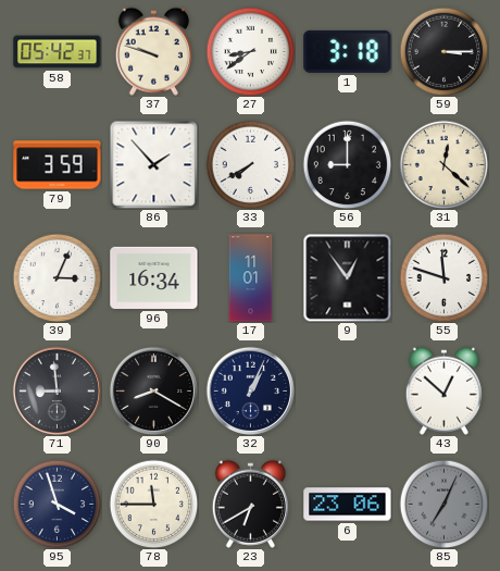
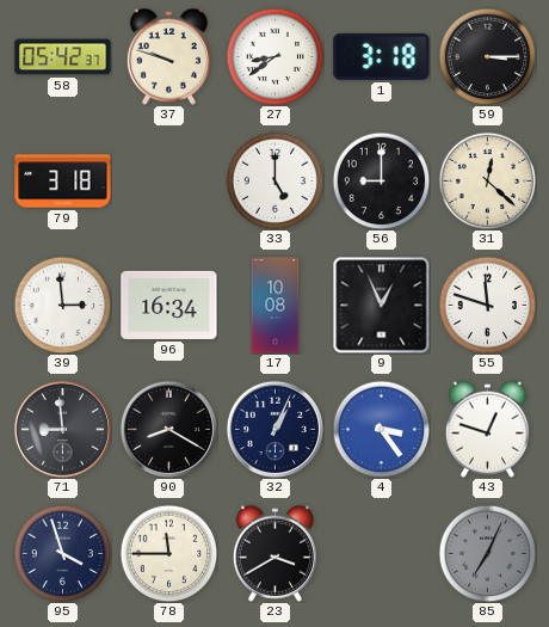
79: 3:59 -> 3:18
86: 1:53 -> none
33: 7:40 -> 5:00
39: 3:04 -> 2:59
17: 11:01 -> 10:08
9: 12:54 -> 12:56
4: none -> 3:24
43: 12:52 -> 12:48
23: 6:40 -> 3:40
6: 23:06 -> none
